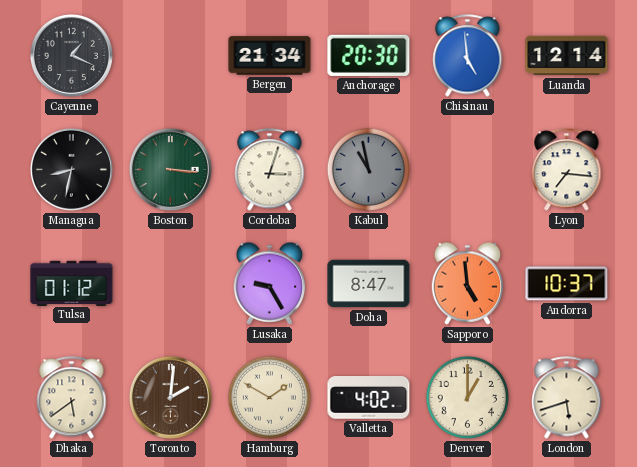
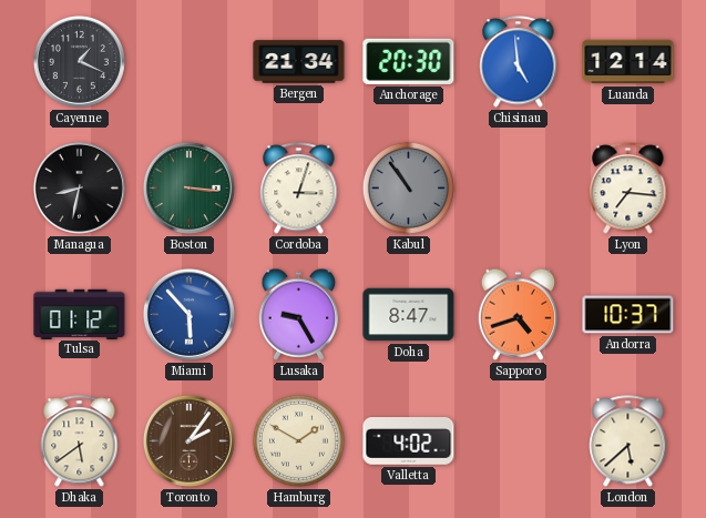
Kabul: 10:58 -> 10:54
Miami: none -> 5:53
Sapporo: 4:59 -> 4:42
Toronto: 2:01 -> 2:06
Denver: 1:00 -> none
London: 5:42 -> 5:38
